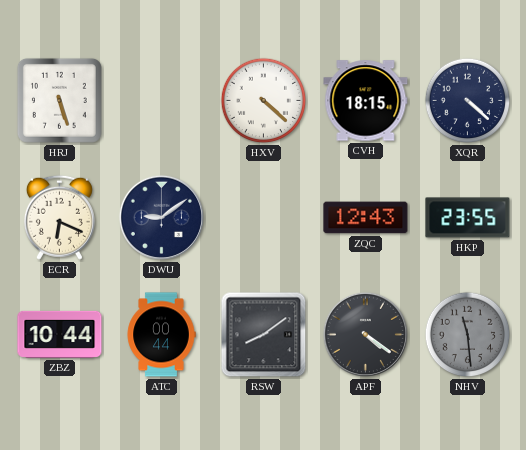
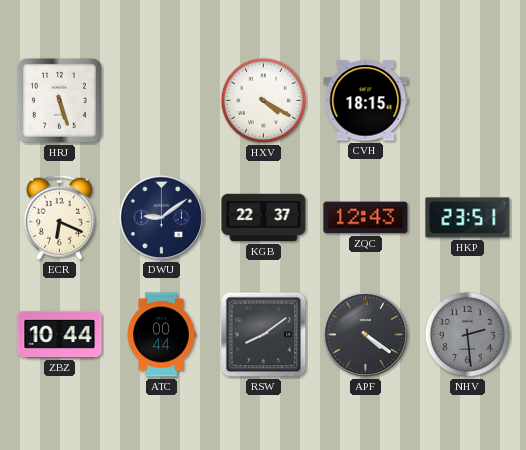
HXV: 4:22 -> 4:20
XQR: 4:22 -> none
KGB: none -> 22:37
HKP: 23:55 -> 23:51
NHV: 11:29 -> 2:29
